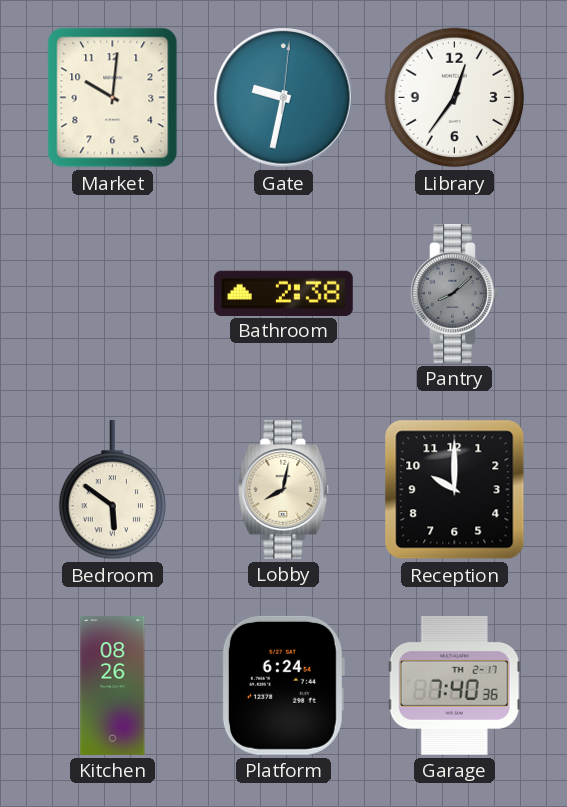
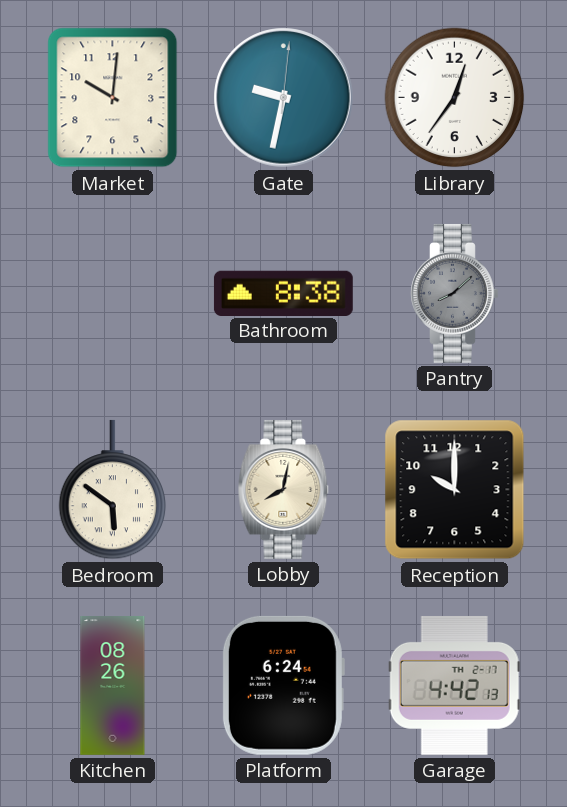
Bathroom: 2:38 -> 8:38
Garage: 7:40 -> 4:42
